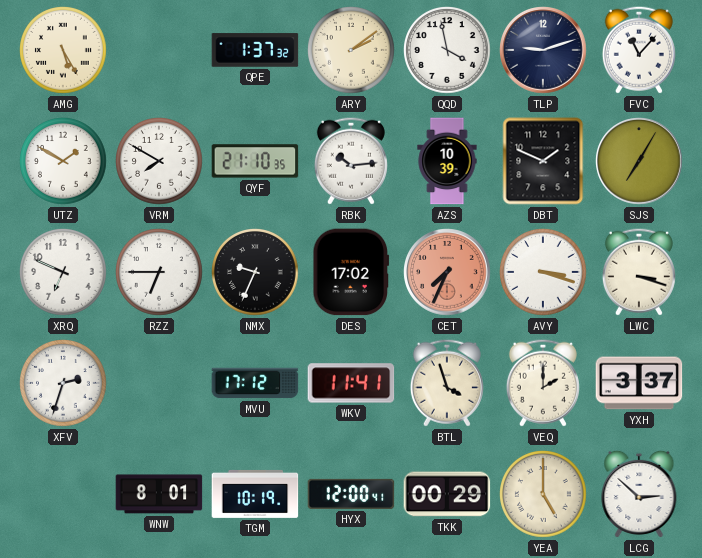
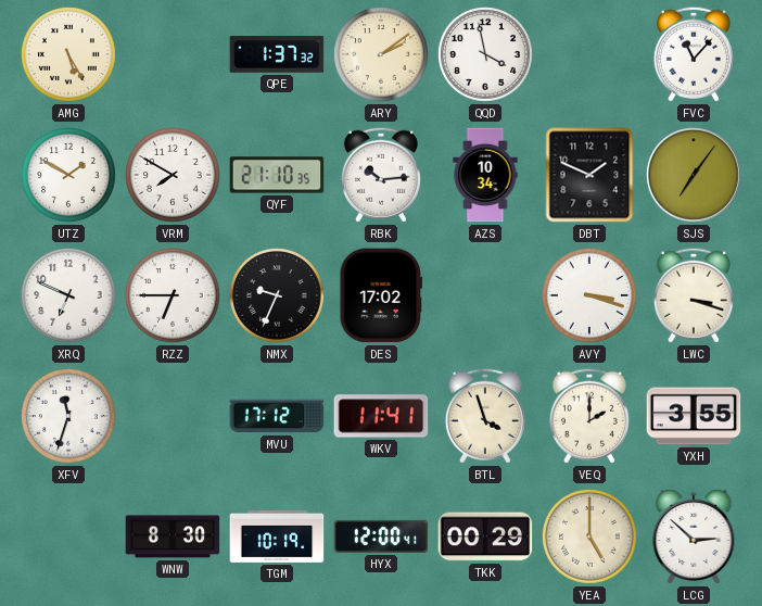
TLP: 9:12 -> none
AZS: 10:39 -> 10:34
SJS: 7:05 -> 7:06
CET: 7:34 -> none
XFV: 2:33 -> 11:33
YXH: 3:37 -> 3:55
WNW: 8:01 -> 8:30
